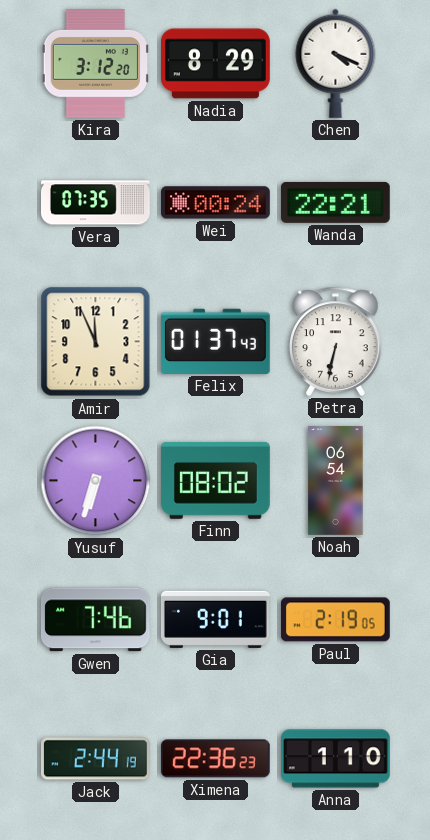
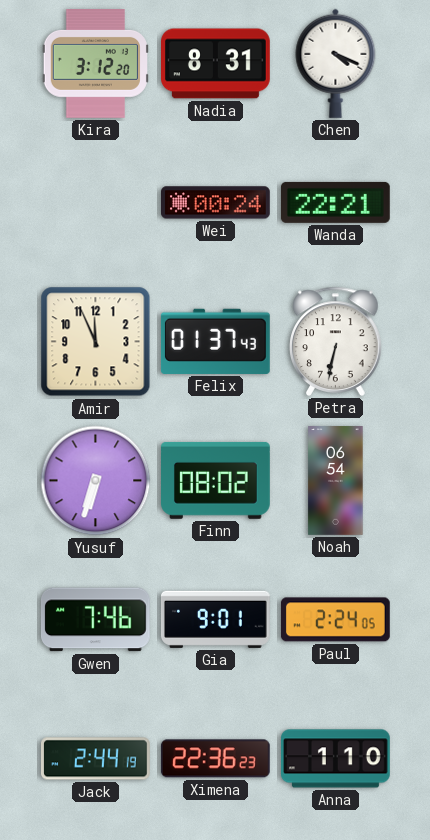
Nadia: 8:29 -> 8:31
Vera: 07:35 -> none
Paul: 2:19 -> 2:24
